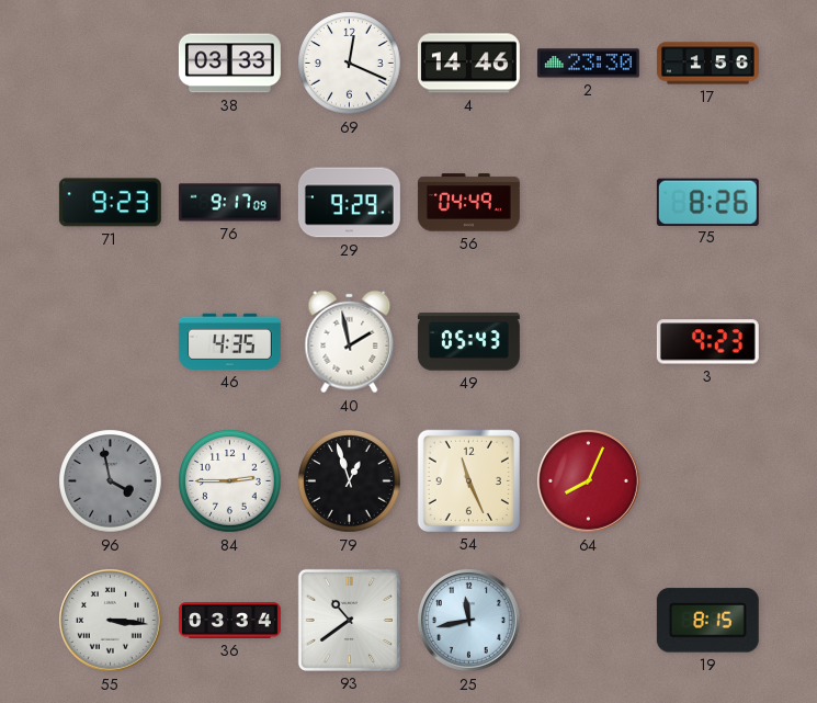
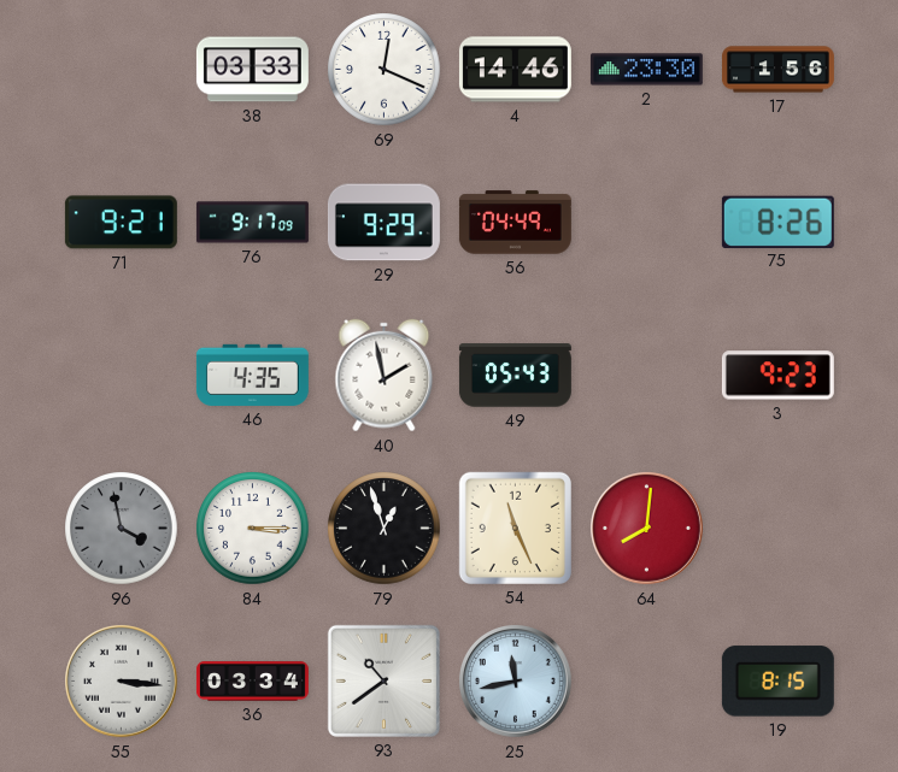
71: 9:23 -> 9:21
84: 2:45 -> 3:15
64: 8:04 -> 8:01
